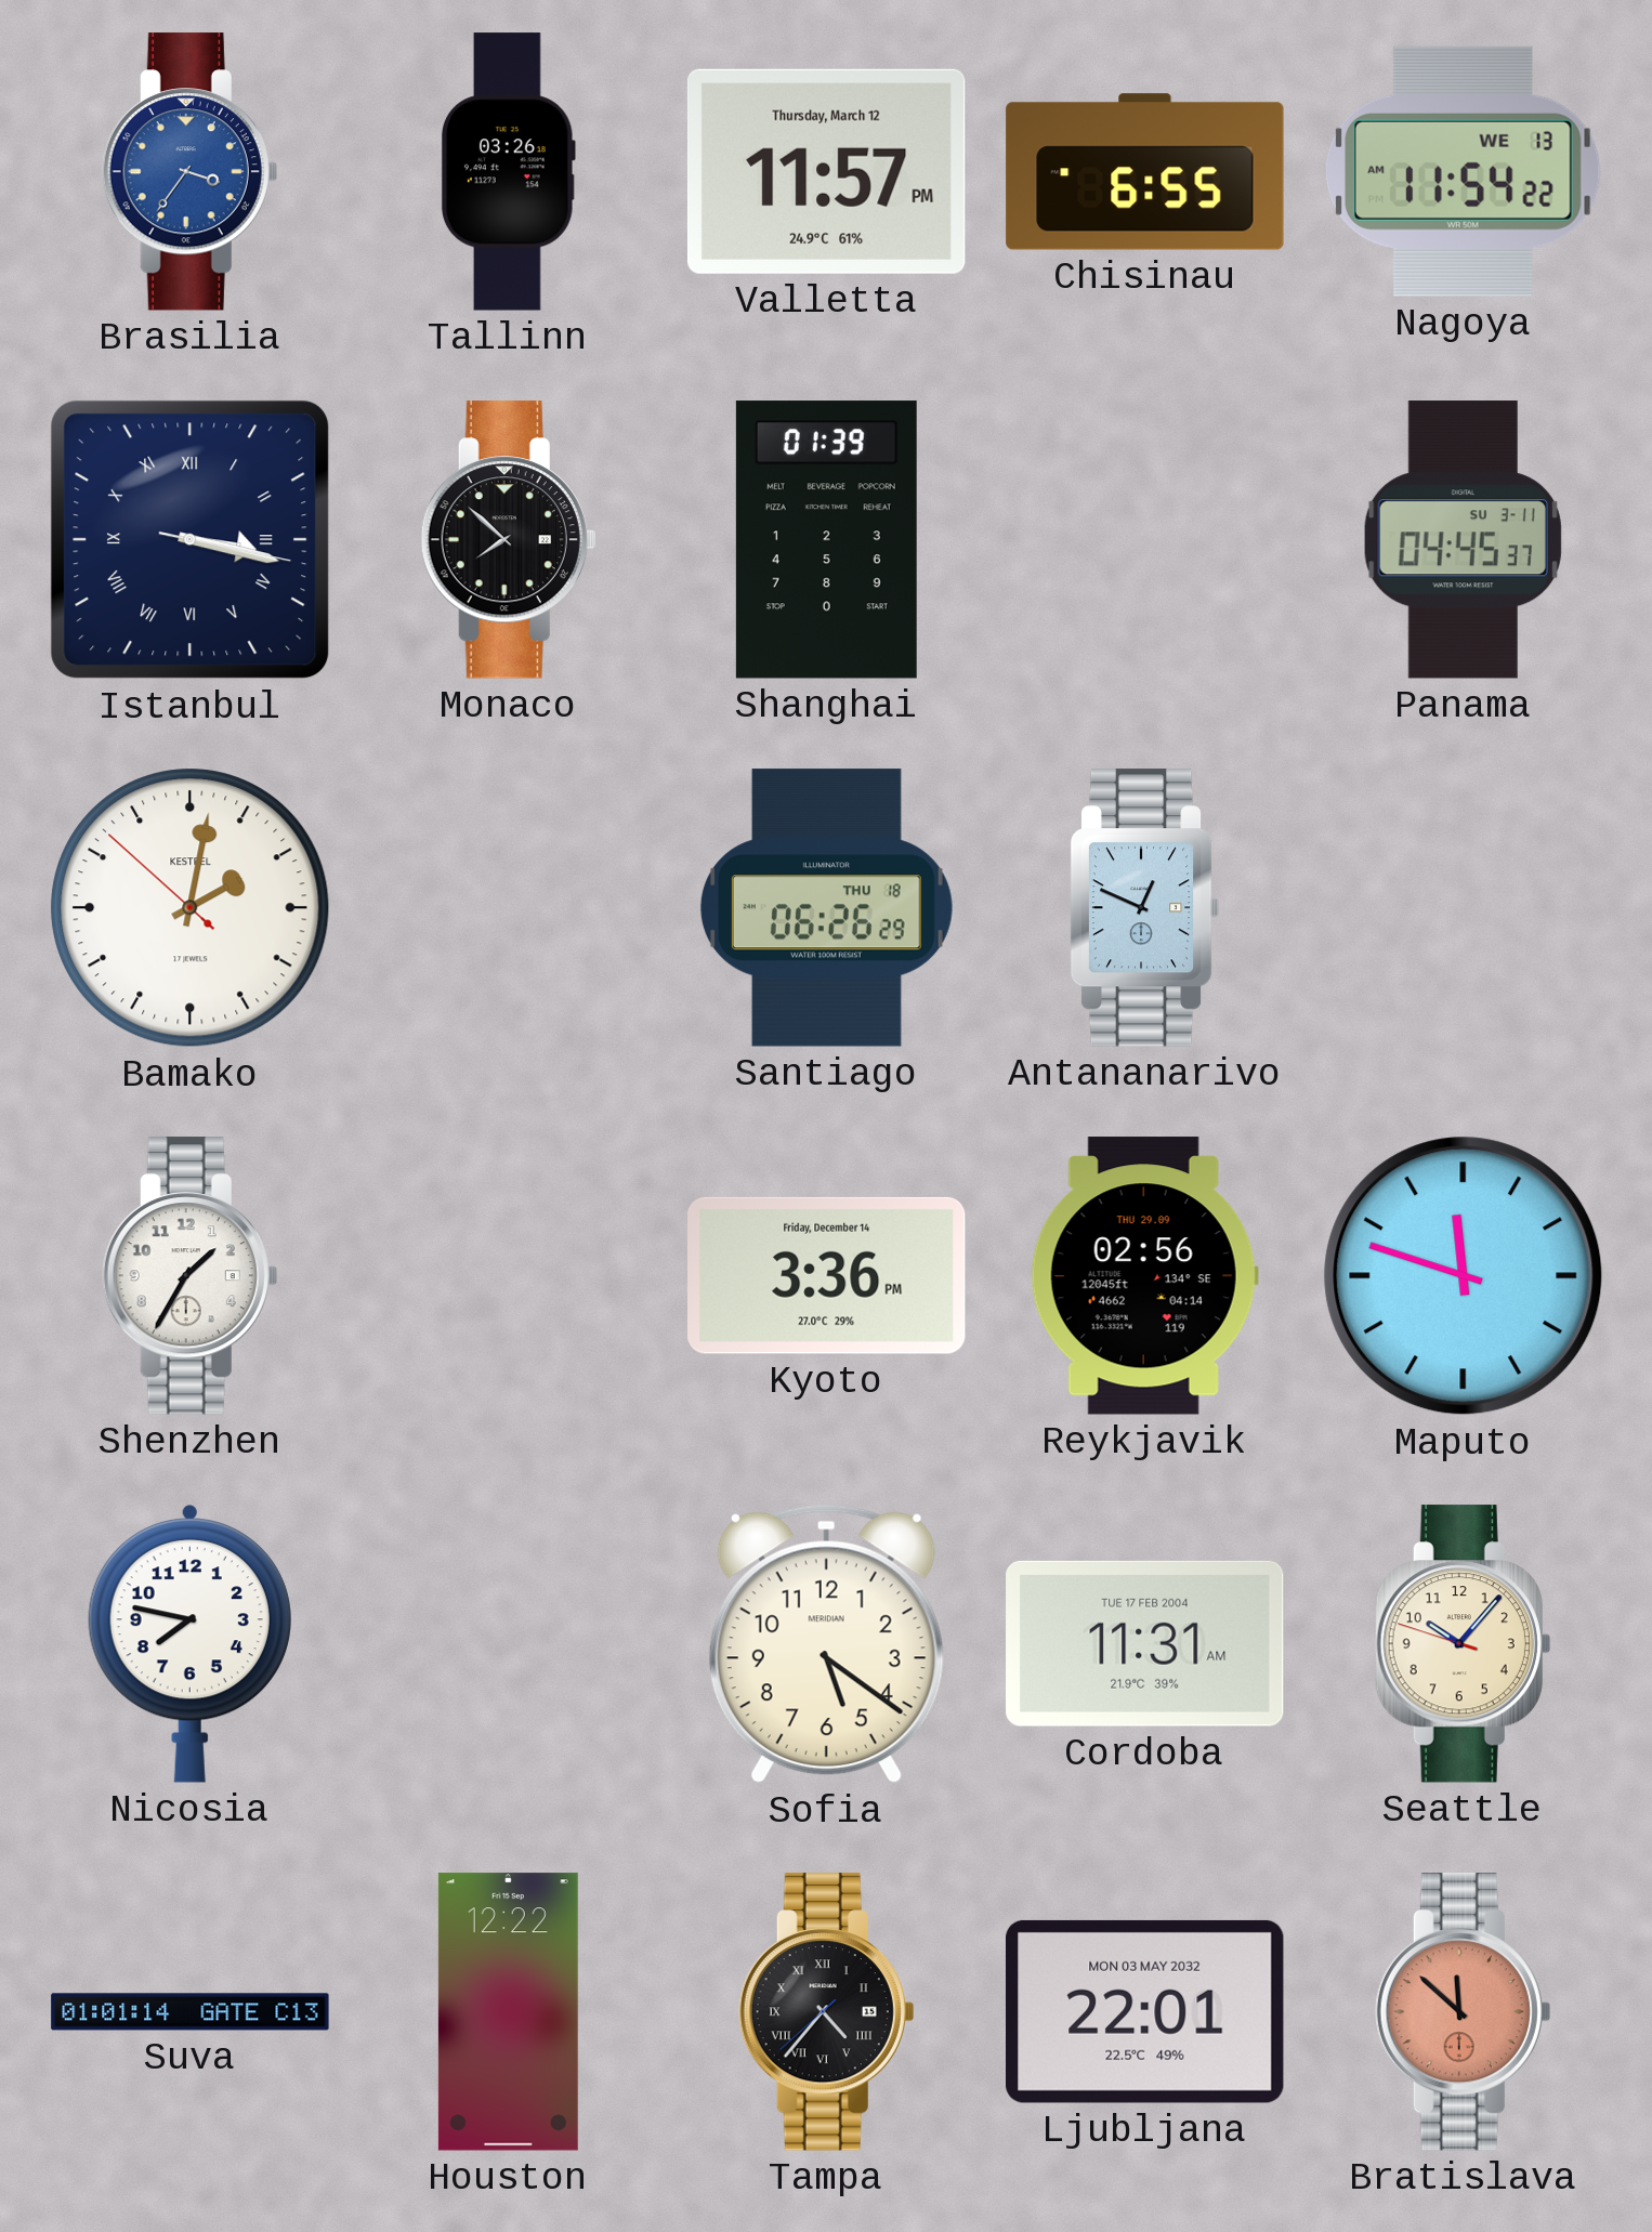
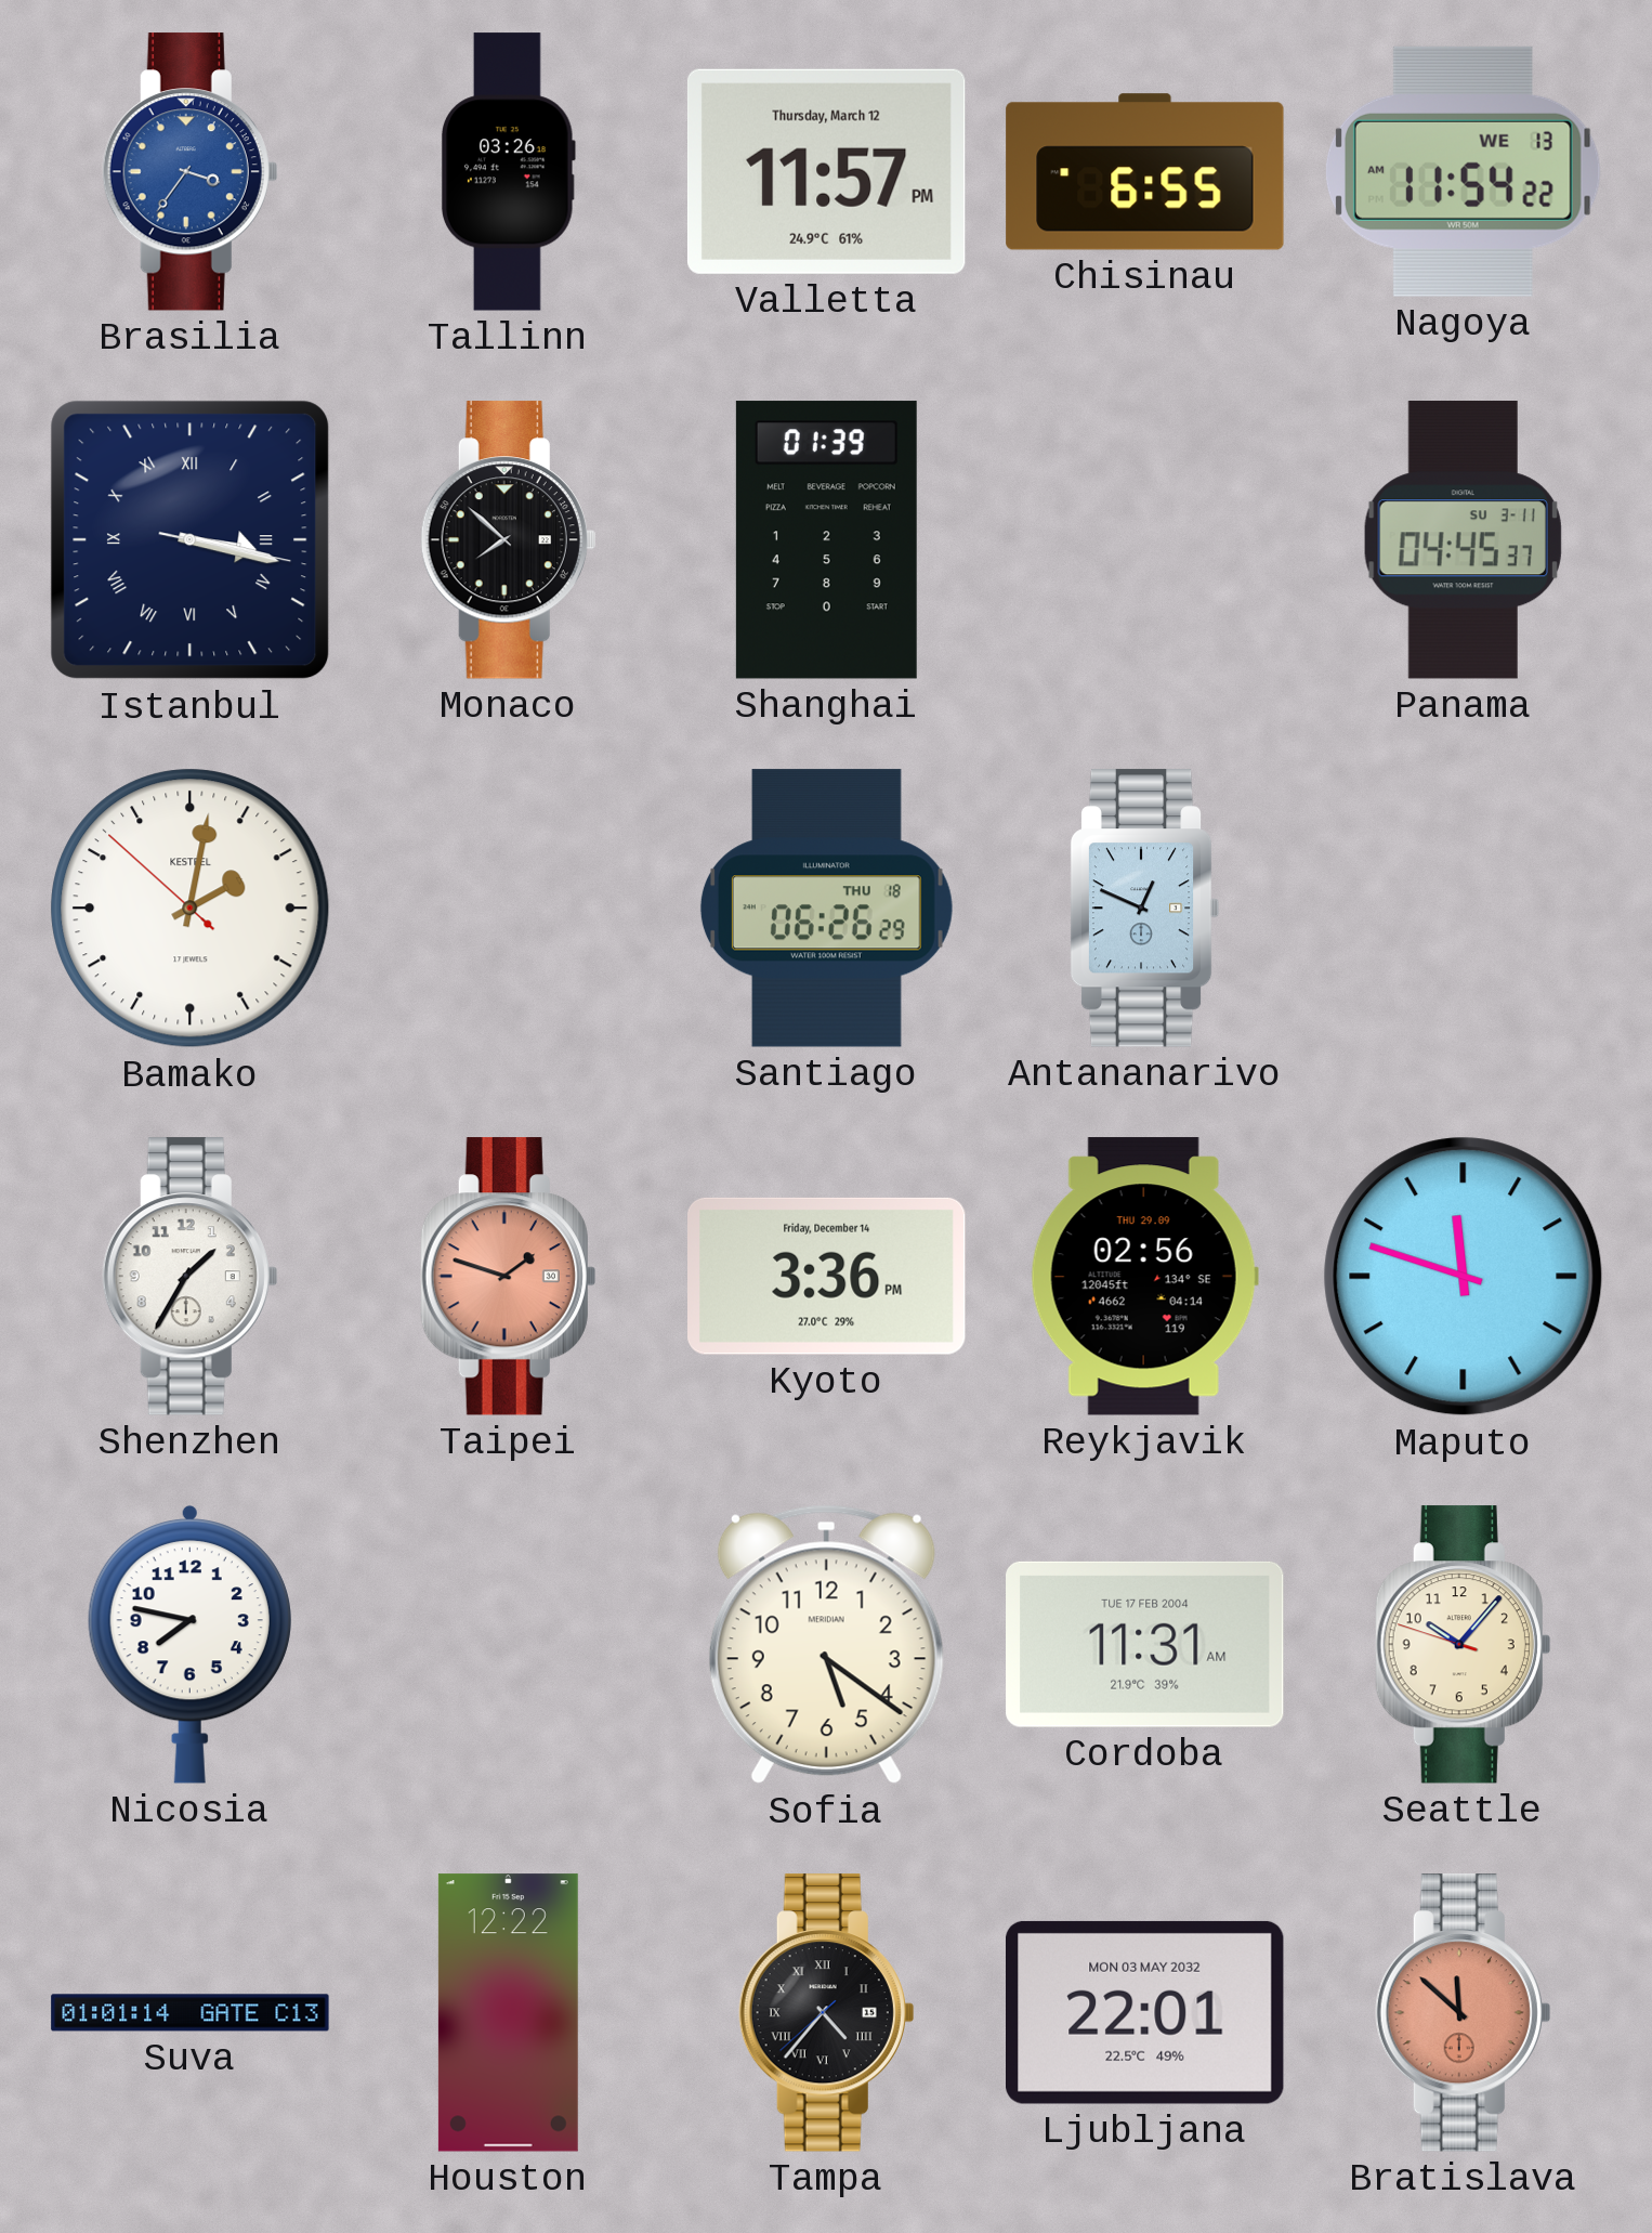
Taipei: none -> 1:48
